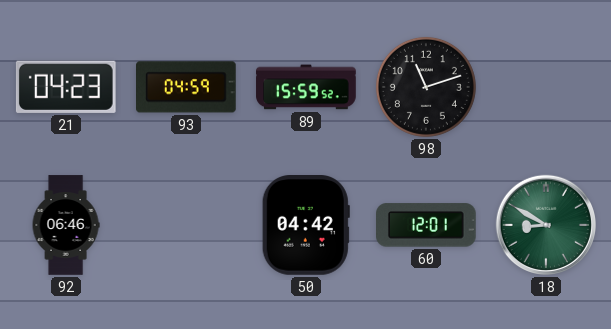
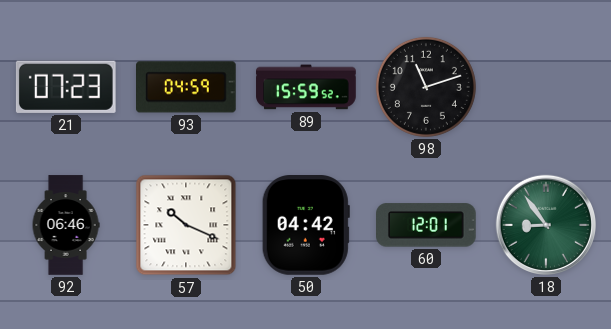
21: 04:23 -> 07:23
57: none -> 10:19
18: 8:50 -> 8:54
